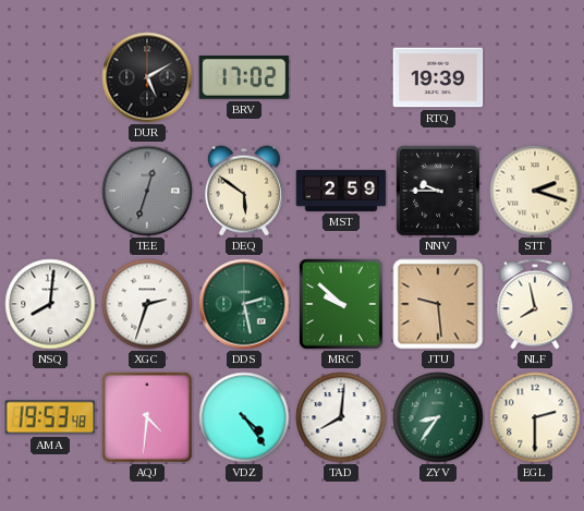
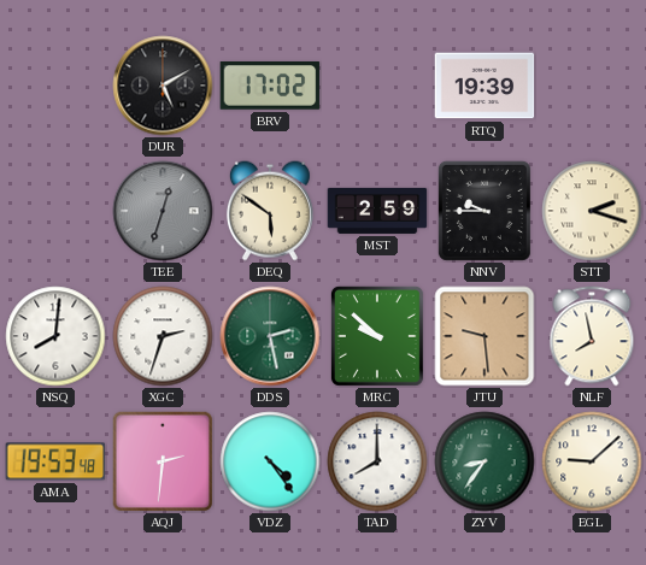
AQJ: 4:31 -> 2:31
TAD: 8:01 -> 8:00
EGL: 2:30 -> 9:08
